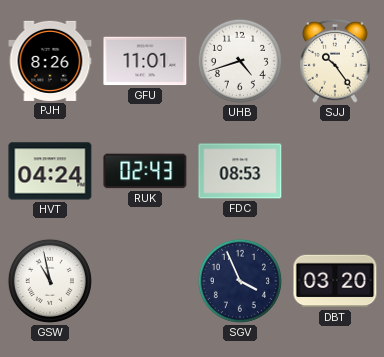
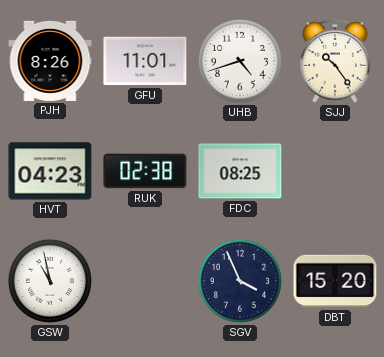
HVT: 04:24 -> 04:23
RUK: 02:43 -> 02:38
FDC: 08:53 -> 08:25
DBT: 03:20 -> 15:20
